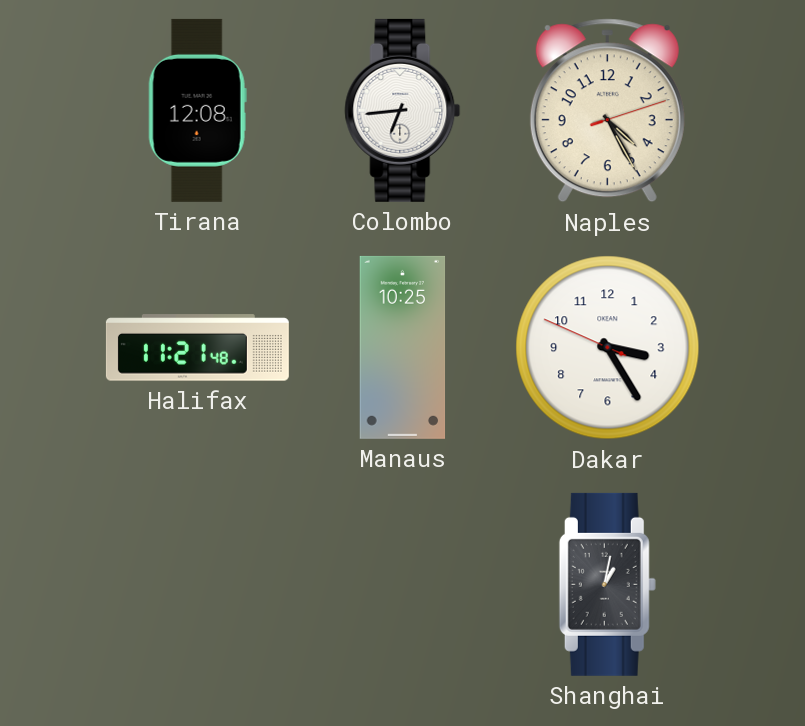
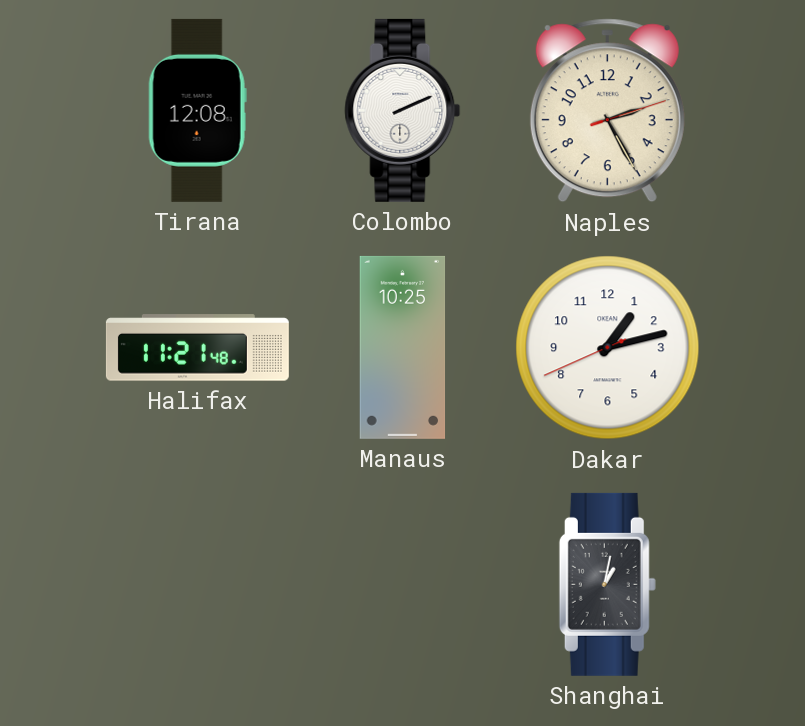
Colombo: 6:44 -> 2:11
Naples: 4:25 -> 2:25
Dakar: 3:24 -> 1:12
